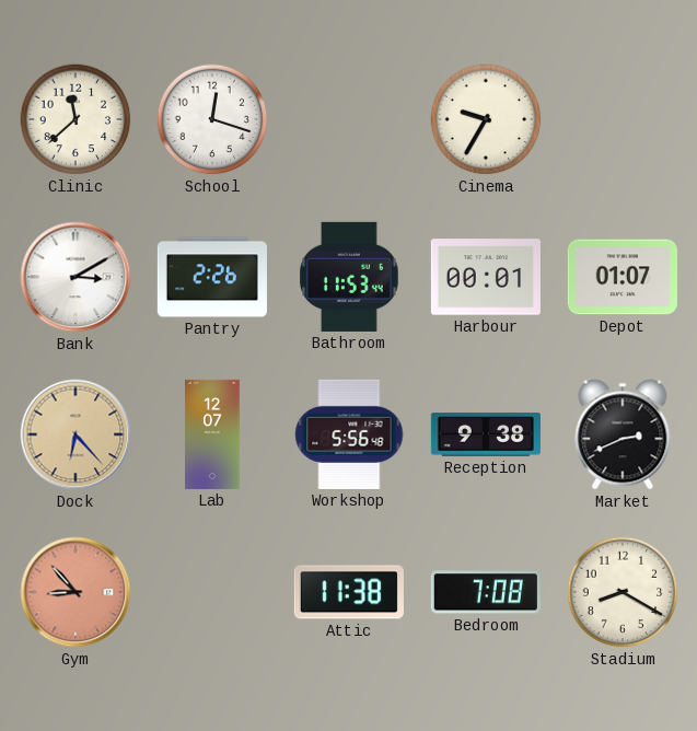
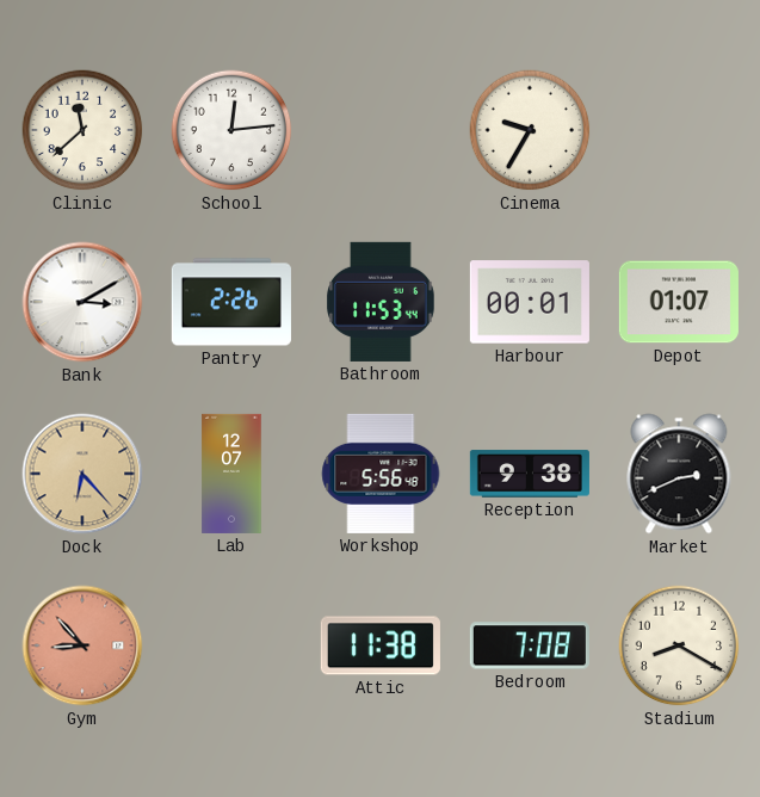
School: 12:18 -> 12:14
